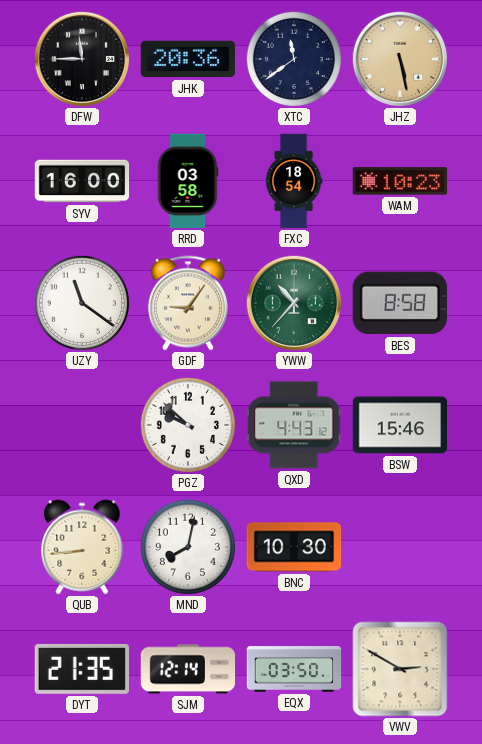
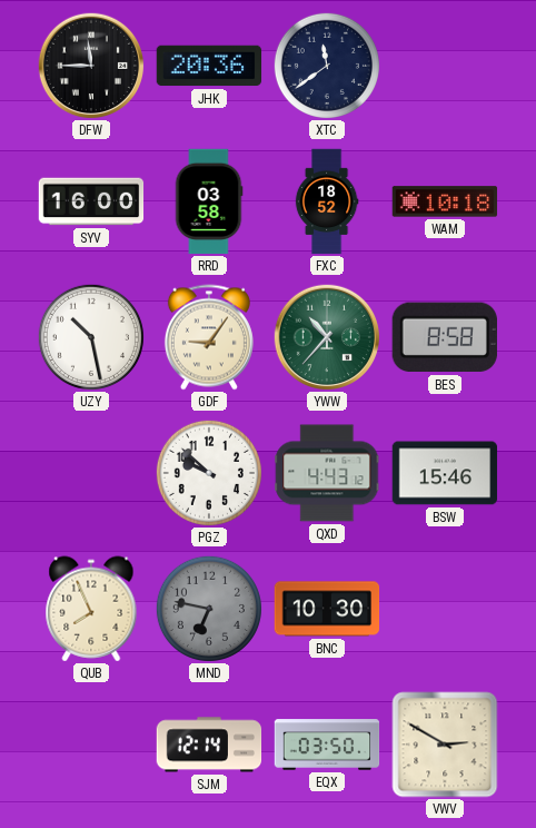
JHZ: 5:28 -> none
FXC: 18:54 -> 18:52
WAM: 10:23 -> 10:18
UZY: 11:21 -> 10:28
QUB: 8:44 -> 7:56
MND: 8:02 -> 6:47
MND dial: white -> grey
DYT: 21:35 -> none
